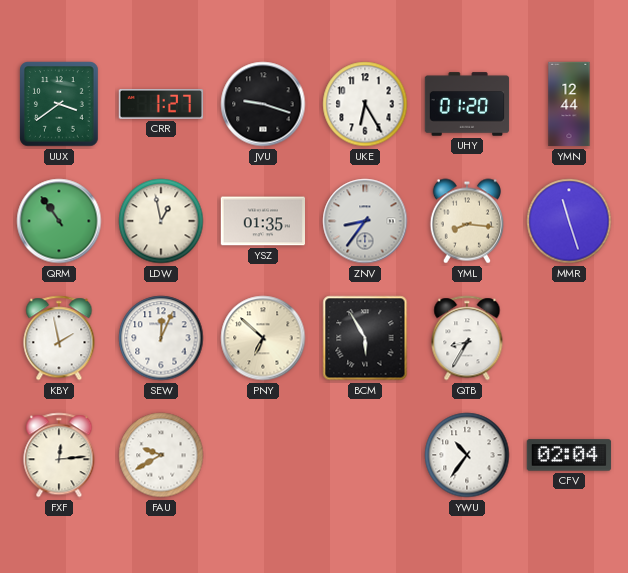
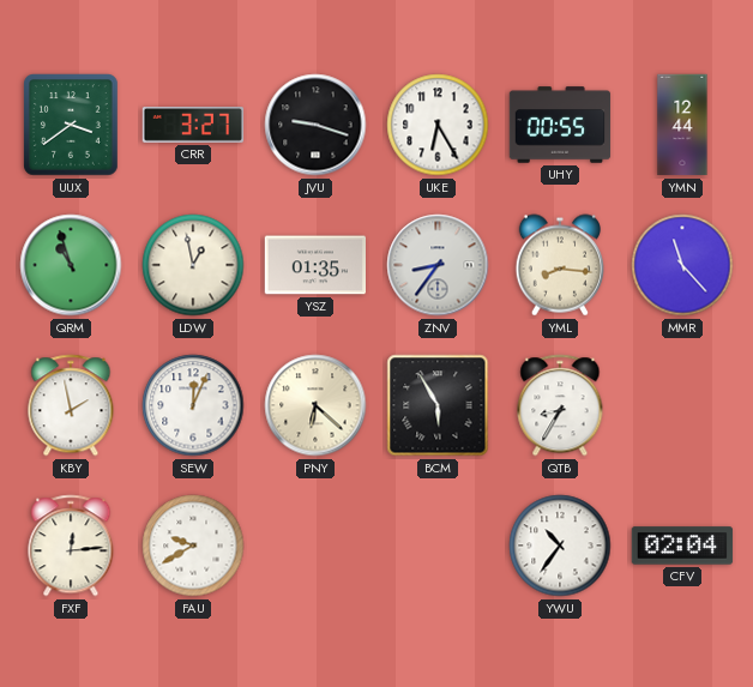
CRR: 1:27 -> 3:27
UHY: 01:20 -> 00:55
QRM: 10:54 -> 10:57
MMR: 11:27 -> 11:23
PNY: 6:52 -> 6:22
